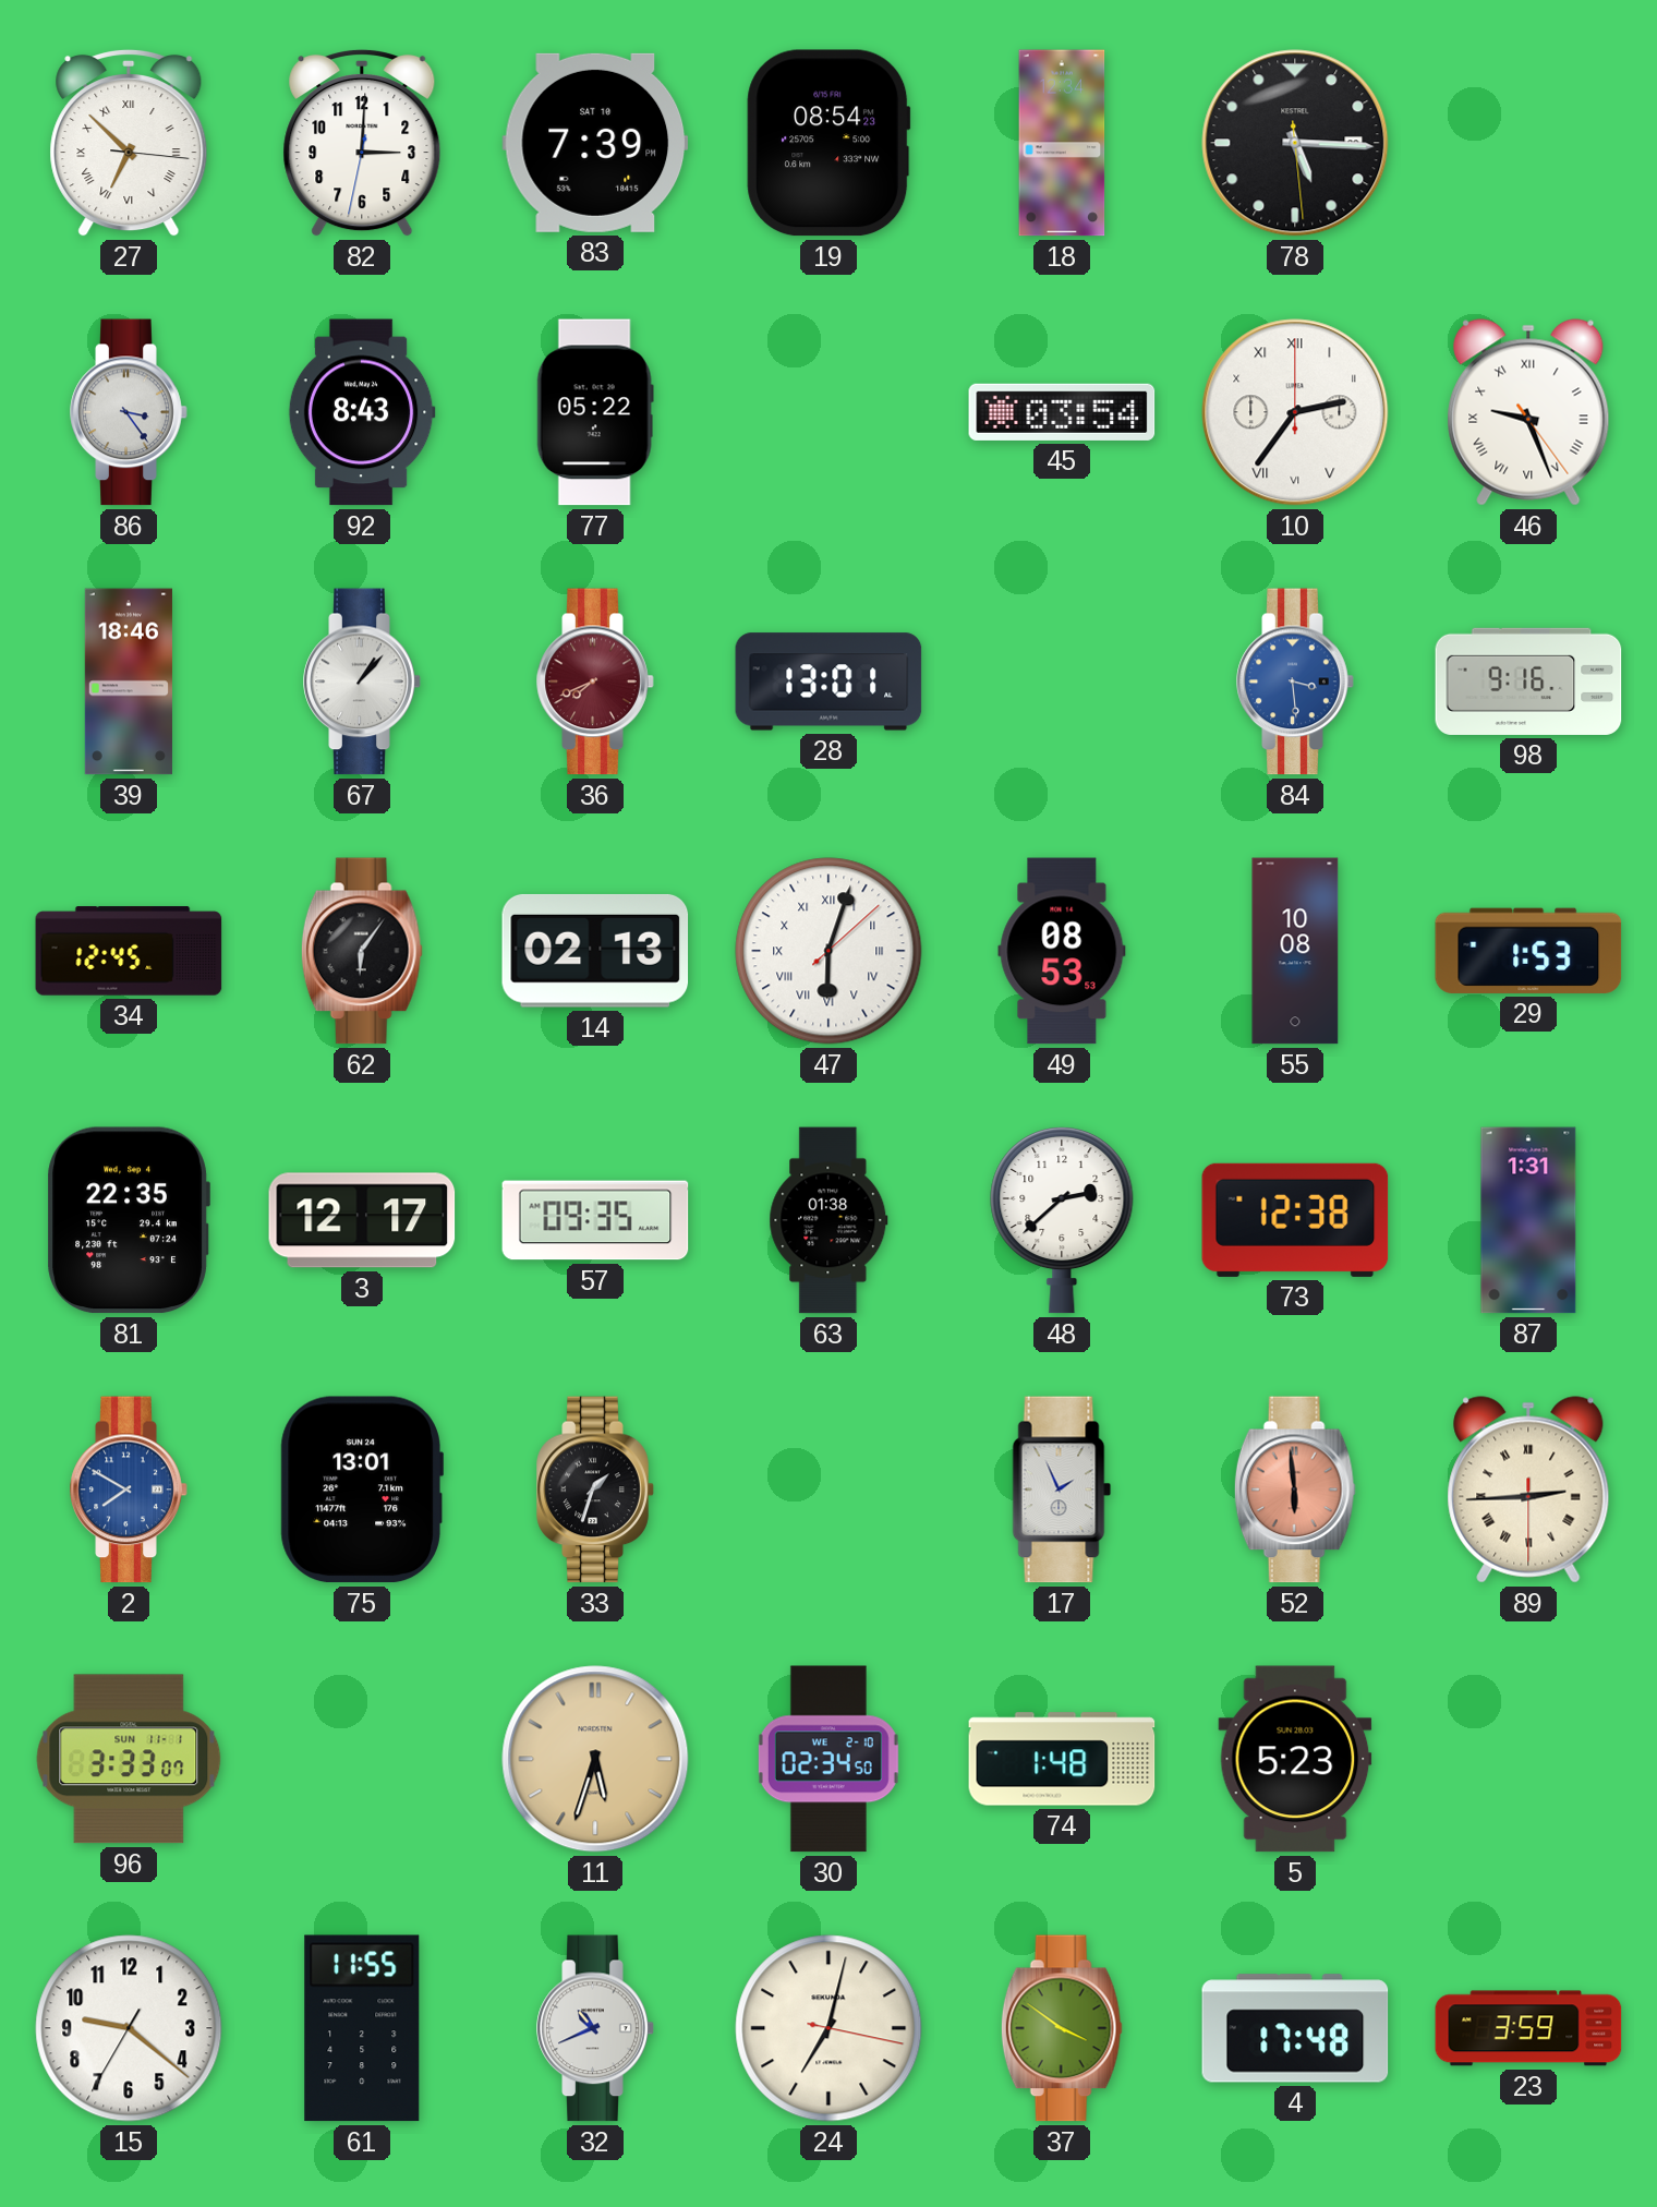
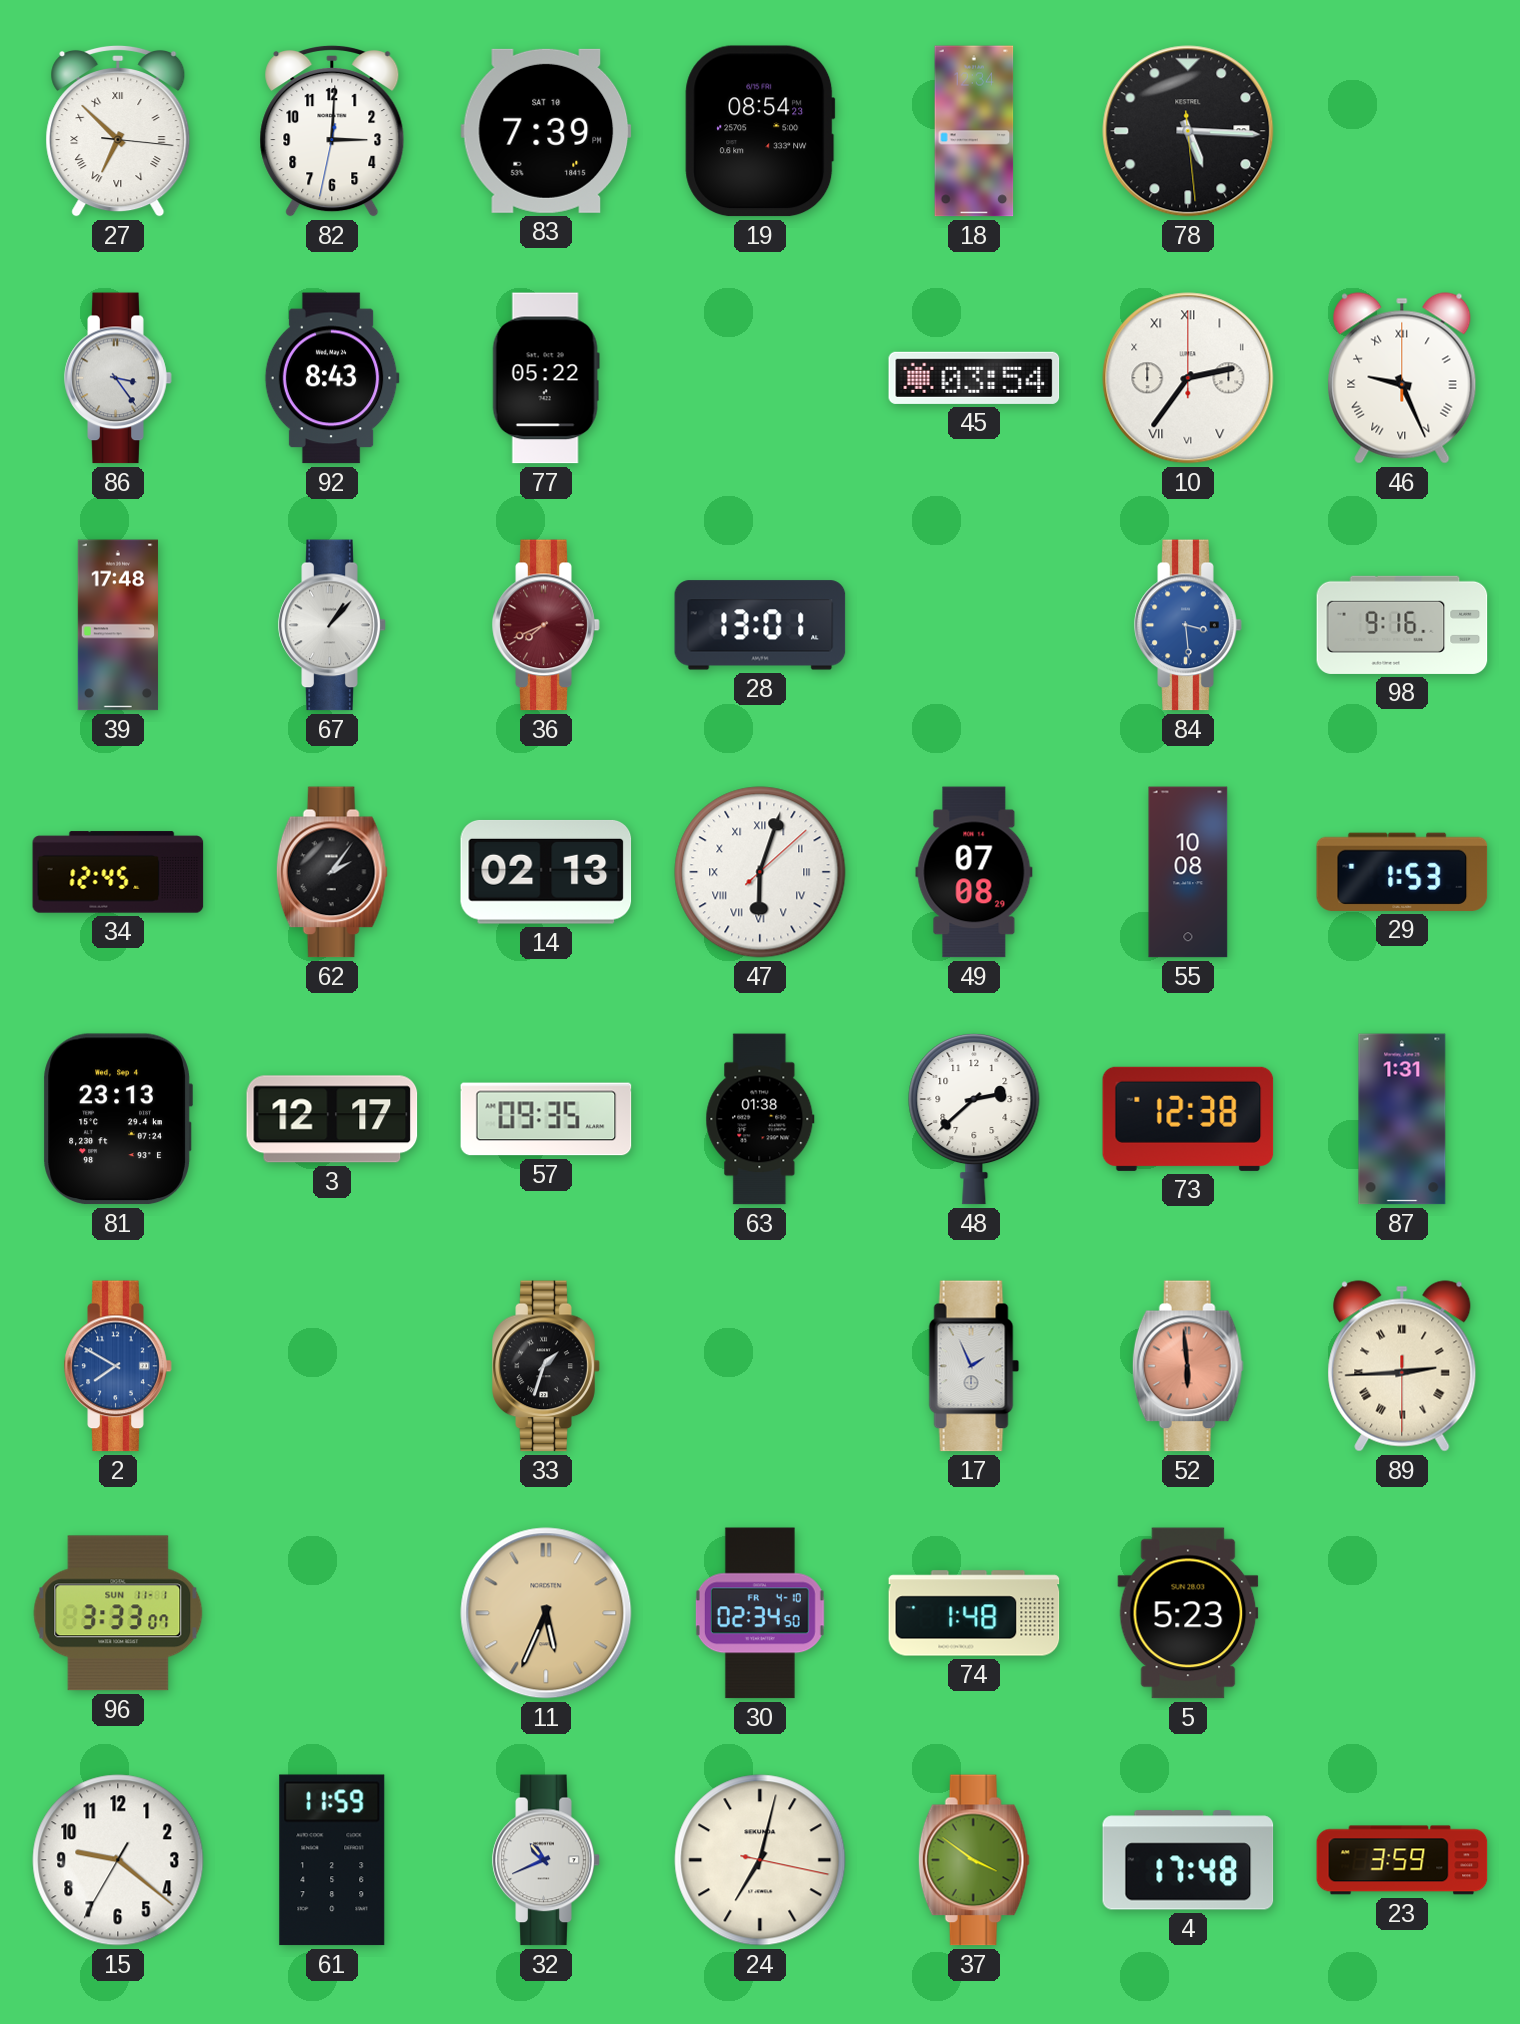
46: 9:26:24 -> 9:26:00
39: 18:46 -> 17:48
62: 6:06 -> 2:06
49: 08:53 -> 07:08
81: 22:35 -> 23:13
75: 13:01 -> none
11: 5:33 -> 5:34
30 date: WE 2-10 -> FR 4-10
61: 11:55 -> 11:59
